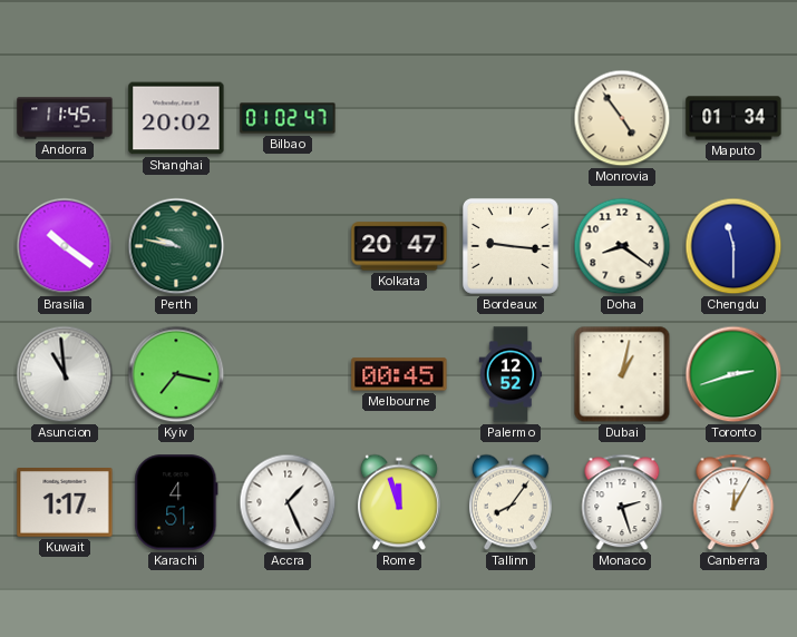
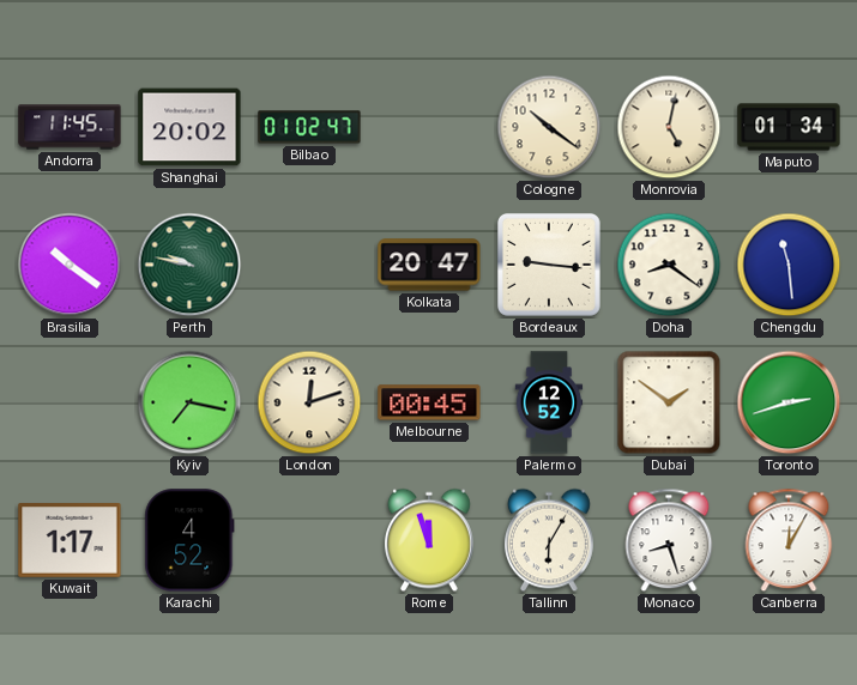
Cologne: none -> 10:21
Monrovia: 4:54 -> 5:02
Chengdu: 11:30 -> 11:29
Asuncion: 10:59 -> none
London: none -> 12:12
Dubai: 1:02 -> 1:51
Karachi: 4:51 -> 4:52
Accra: 1:26 -> none
Tallinn: 8:06 -> 6:05
Monaco: 2:27 -> 8:27
